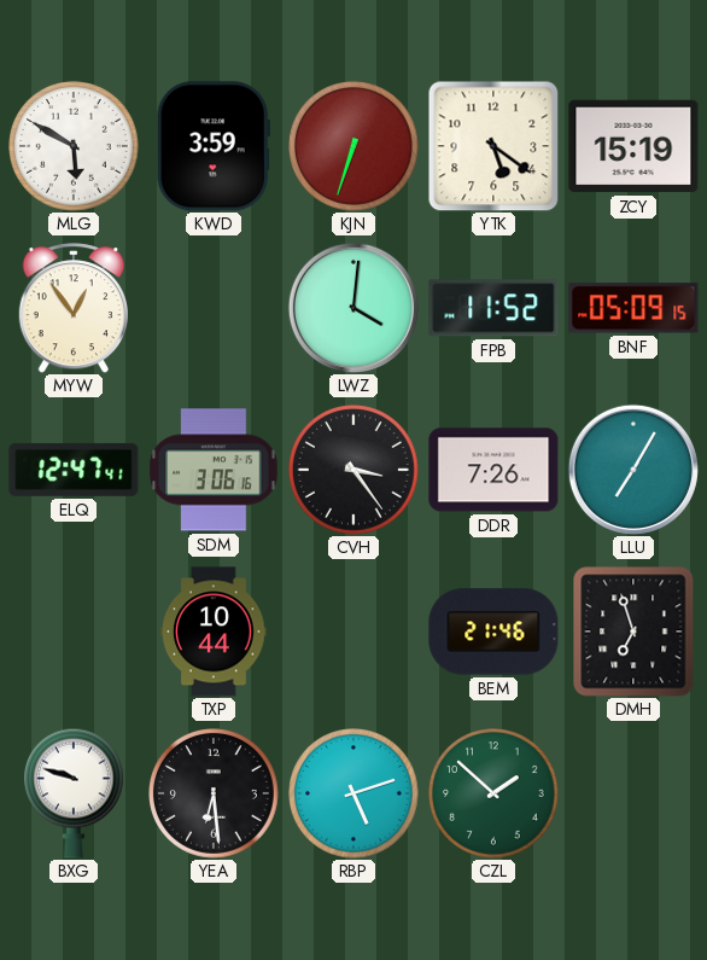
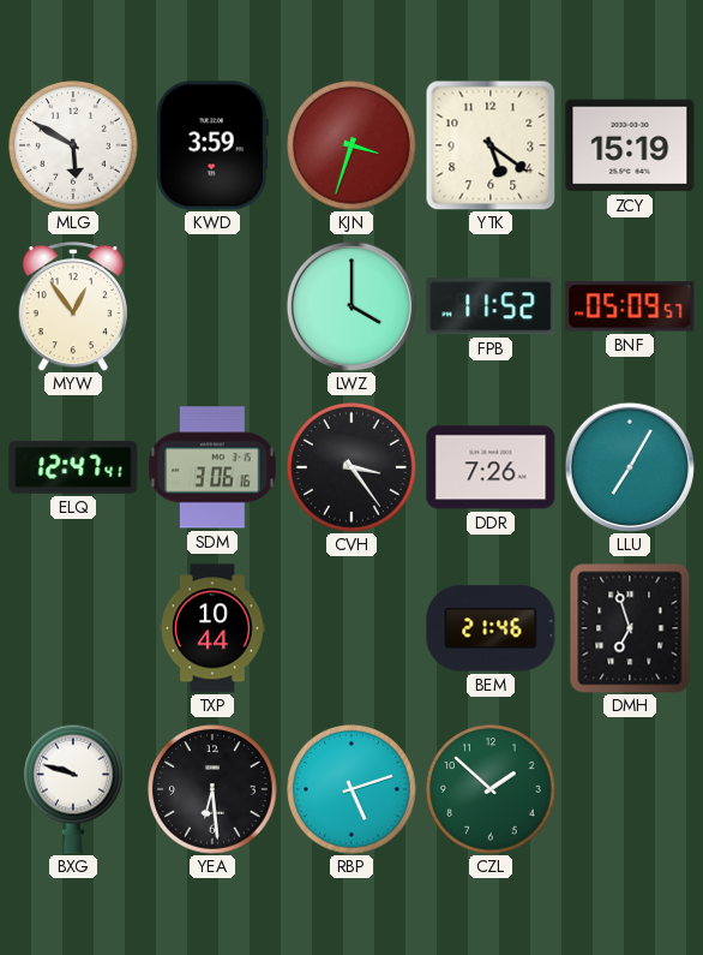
KJN: 6:33 -> 3:33
LWZ: 4:01 -> 4:00
BNF: 05:09:15 -> 05:09:57
